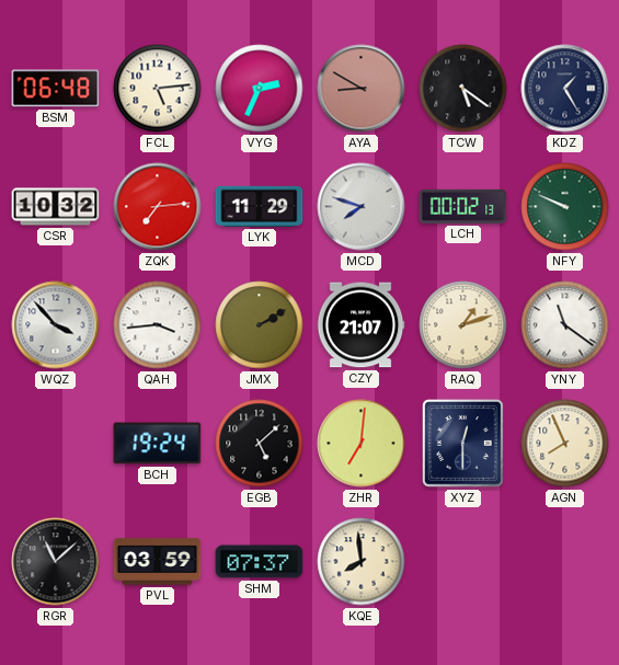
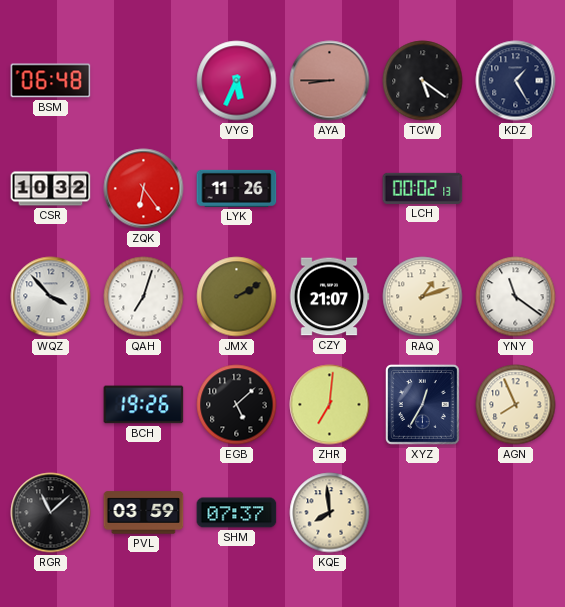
FCL: 5:14 -> none
VYG: 2:34 -> 5:34
AYA: 8:50 -> 8:45
ZQK: 7:14 -> 6:24
LYK: 11:29 -> 11:26
MCD: 7:48 -> none
NFY: 9:49 -> none
QAH: 3:44 -> 7:03
BCH: 19:24 -> 19:26
XYZ: 12:30 -> 12:35
